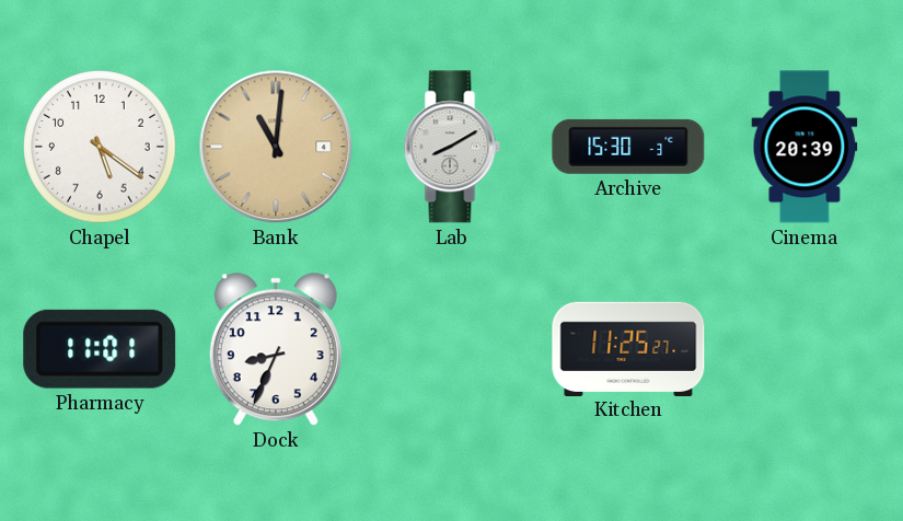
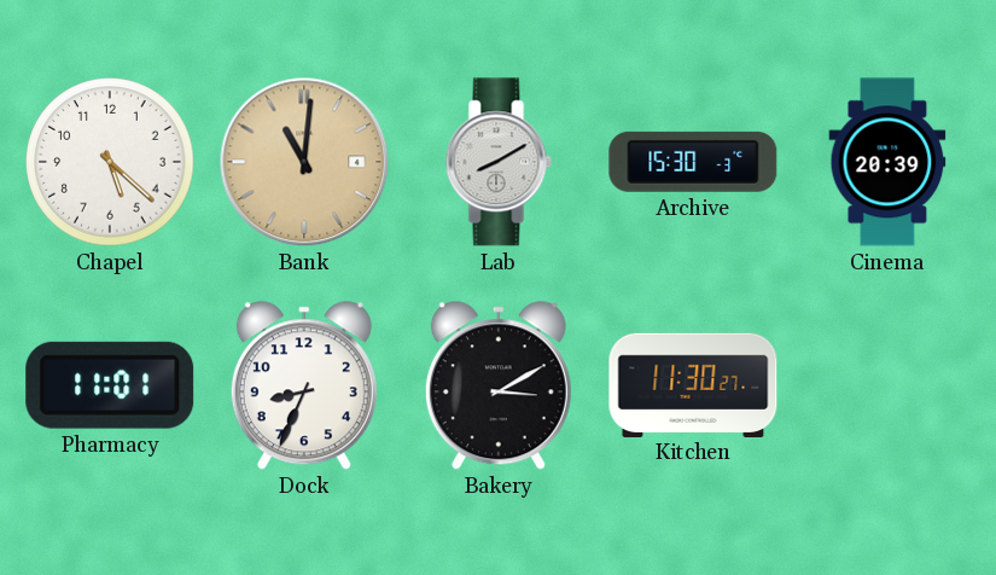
Chapel: 5:21 -> 5:22
Bakery: none -> 3:10
Kitchen: 11:25 -> 11:30
